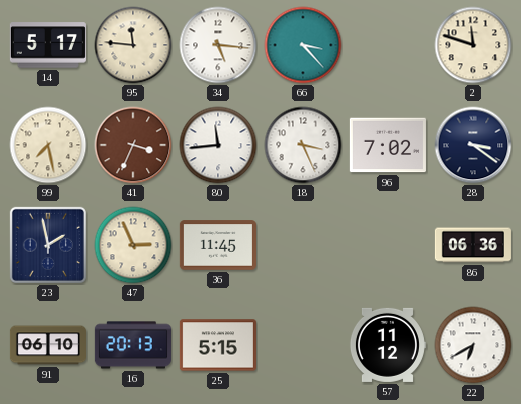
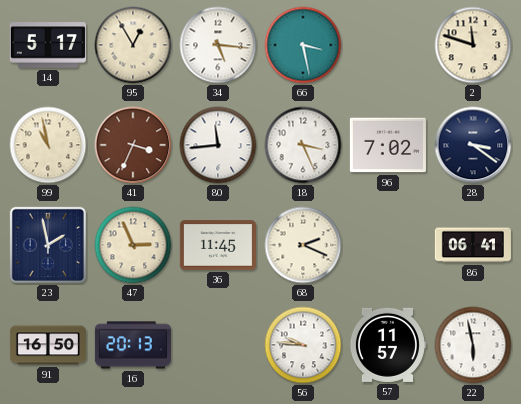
95: 11:46 -> 12:55
66: 3:23 -> 3:28
99: 7:28 -> 10:58
68: none -> 2:19
86: 06:36 -> 06:41
91: 06:10 -> 16:50
25: 5:15 -> none
56: none -> 9:46
57: 11:12 -> 11:57
22: 6:40 -> 5:58
